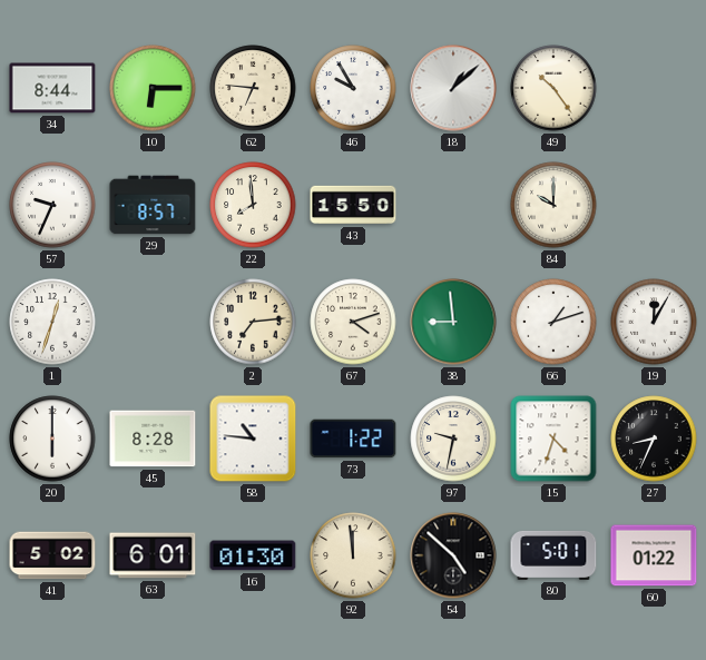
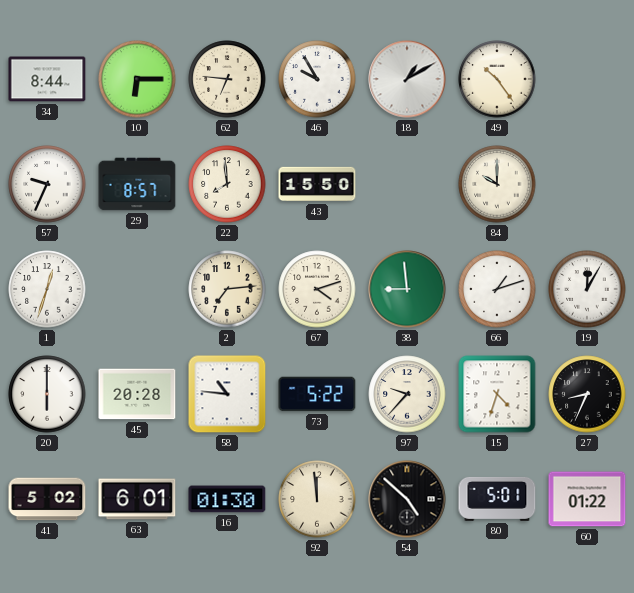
18: 1:08 -> 1:10
45: 8:28 -> 20:28
73: 1:22 -> 5:22
97: 9:32 -> 9:37
